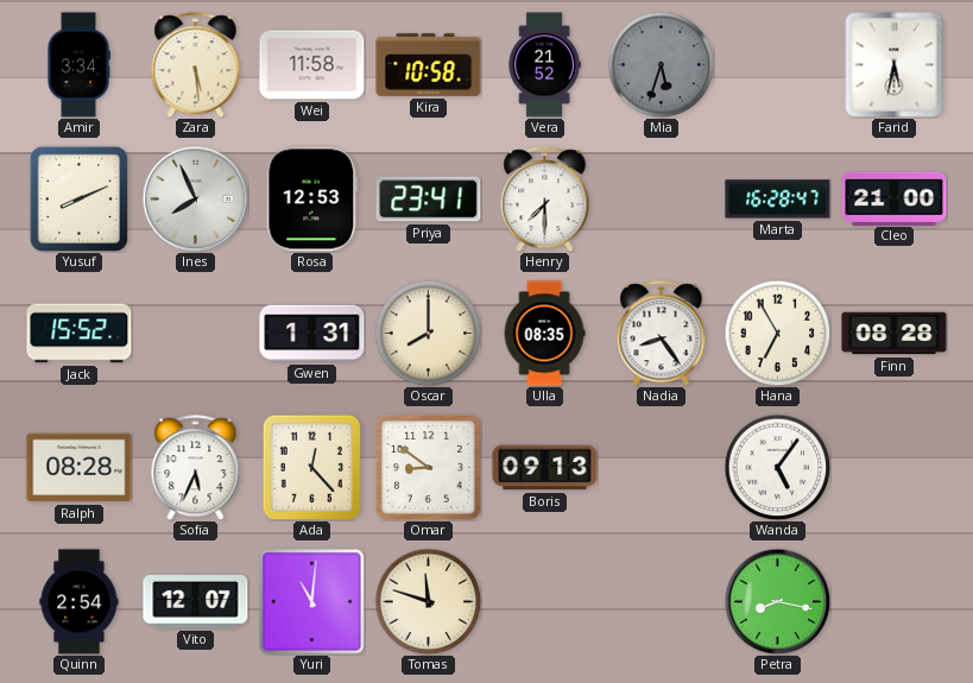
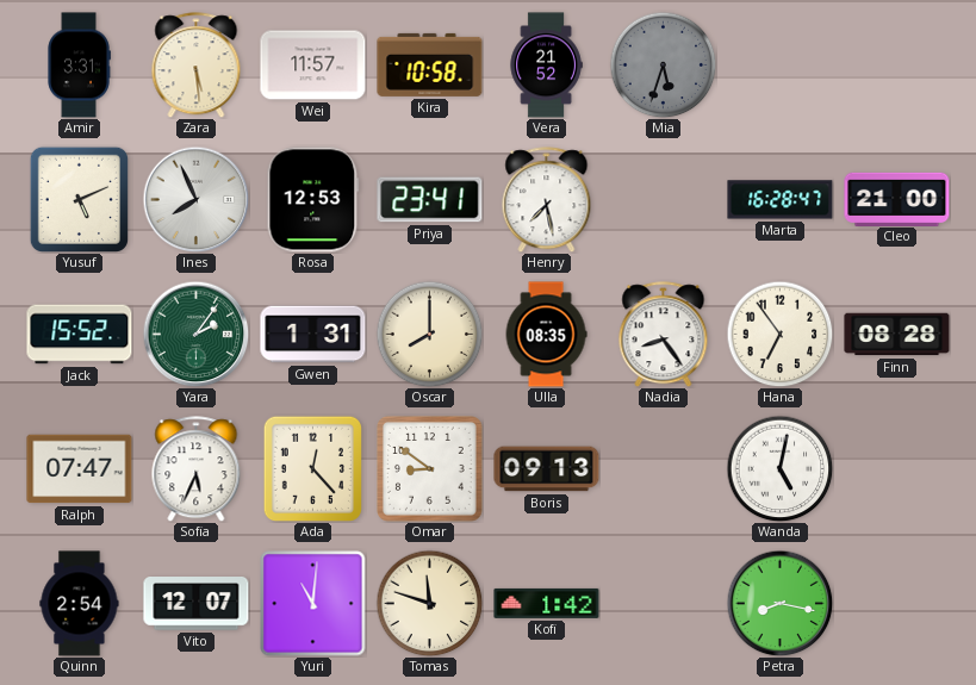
Amir: 3:34 -> 3:31
Wei: 11:58 -> 11:57
Farid: 5:32 -> none
Yusuf: 8:11 -> 5:11
Henry: 7:30 -> 7:28
Yara: none -> 2:06
Hana: 6:55 -> 6:54
Ralph: 08:28 -> 07:47
Wanda: 5:06 -> 5:02
Kofi: none -> 1:42
